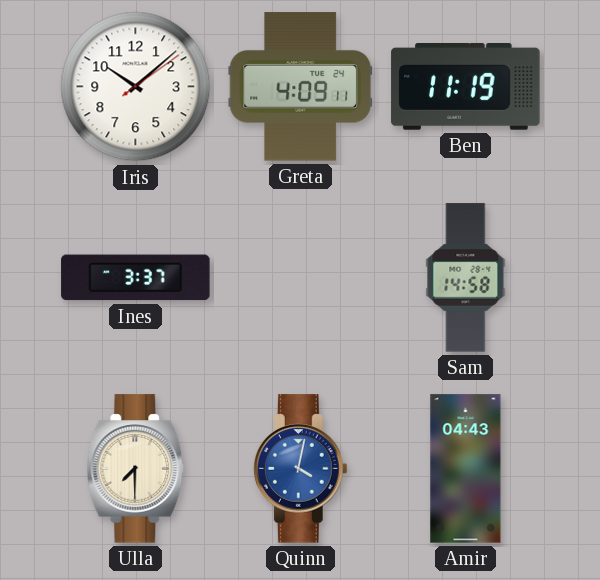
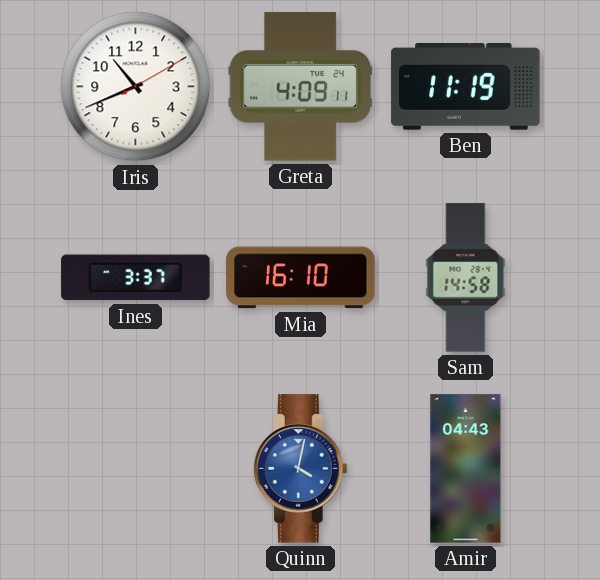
Iris: 10:08 -> 10:41
Mia: none -> 16:10
Ulla: 7:30 -> none
